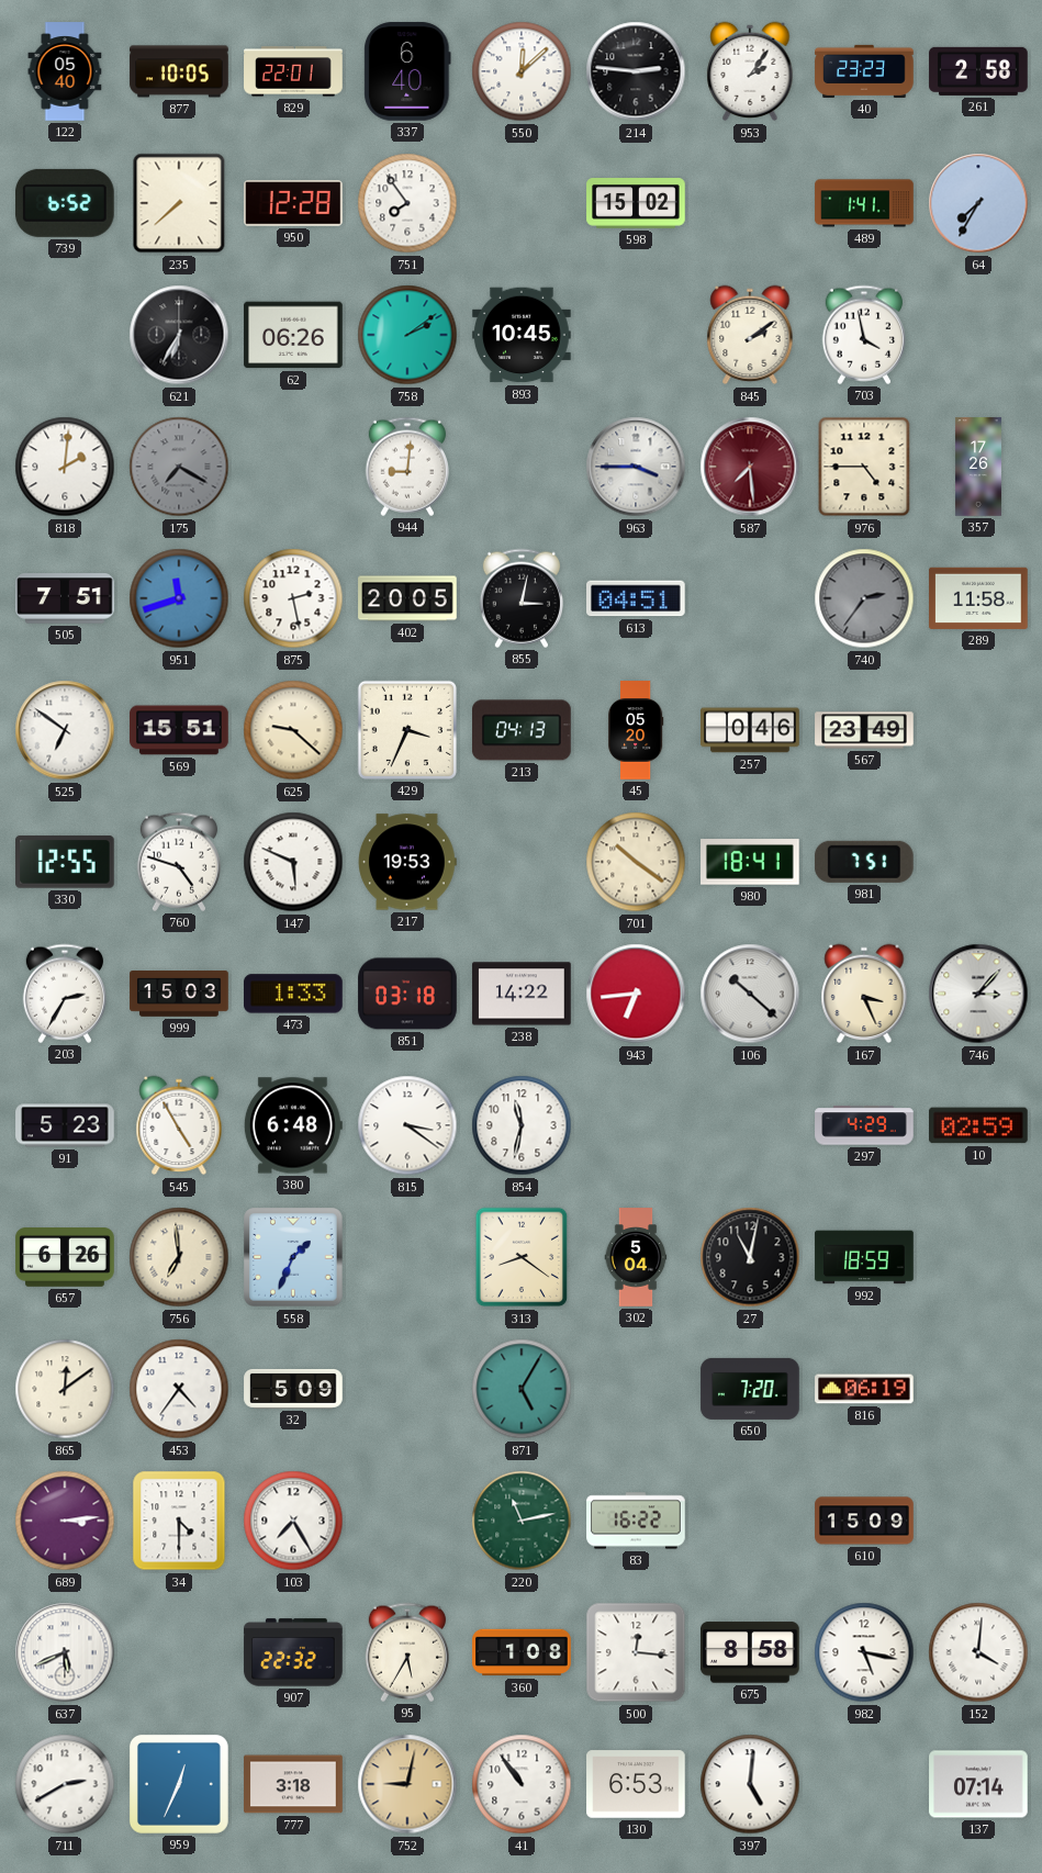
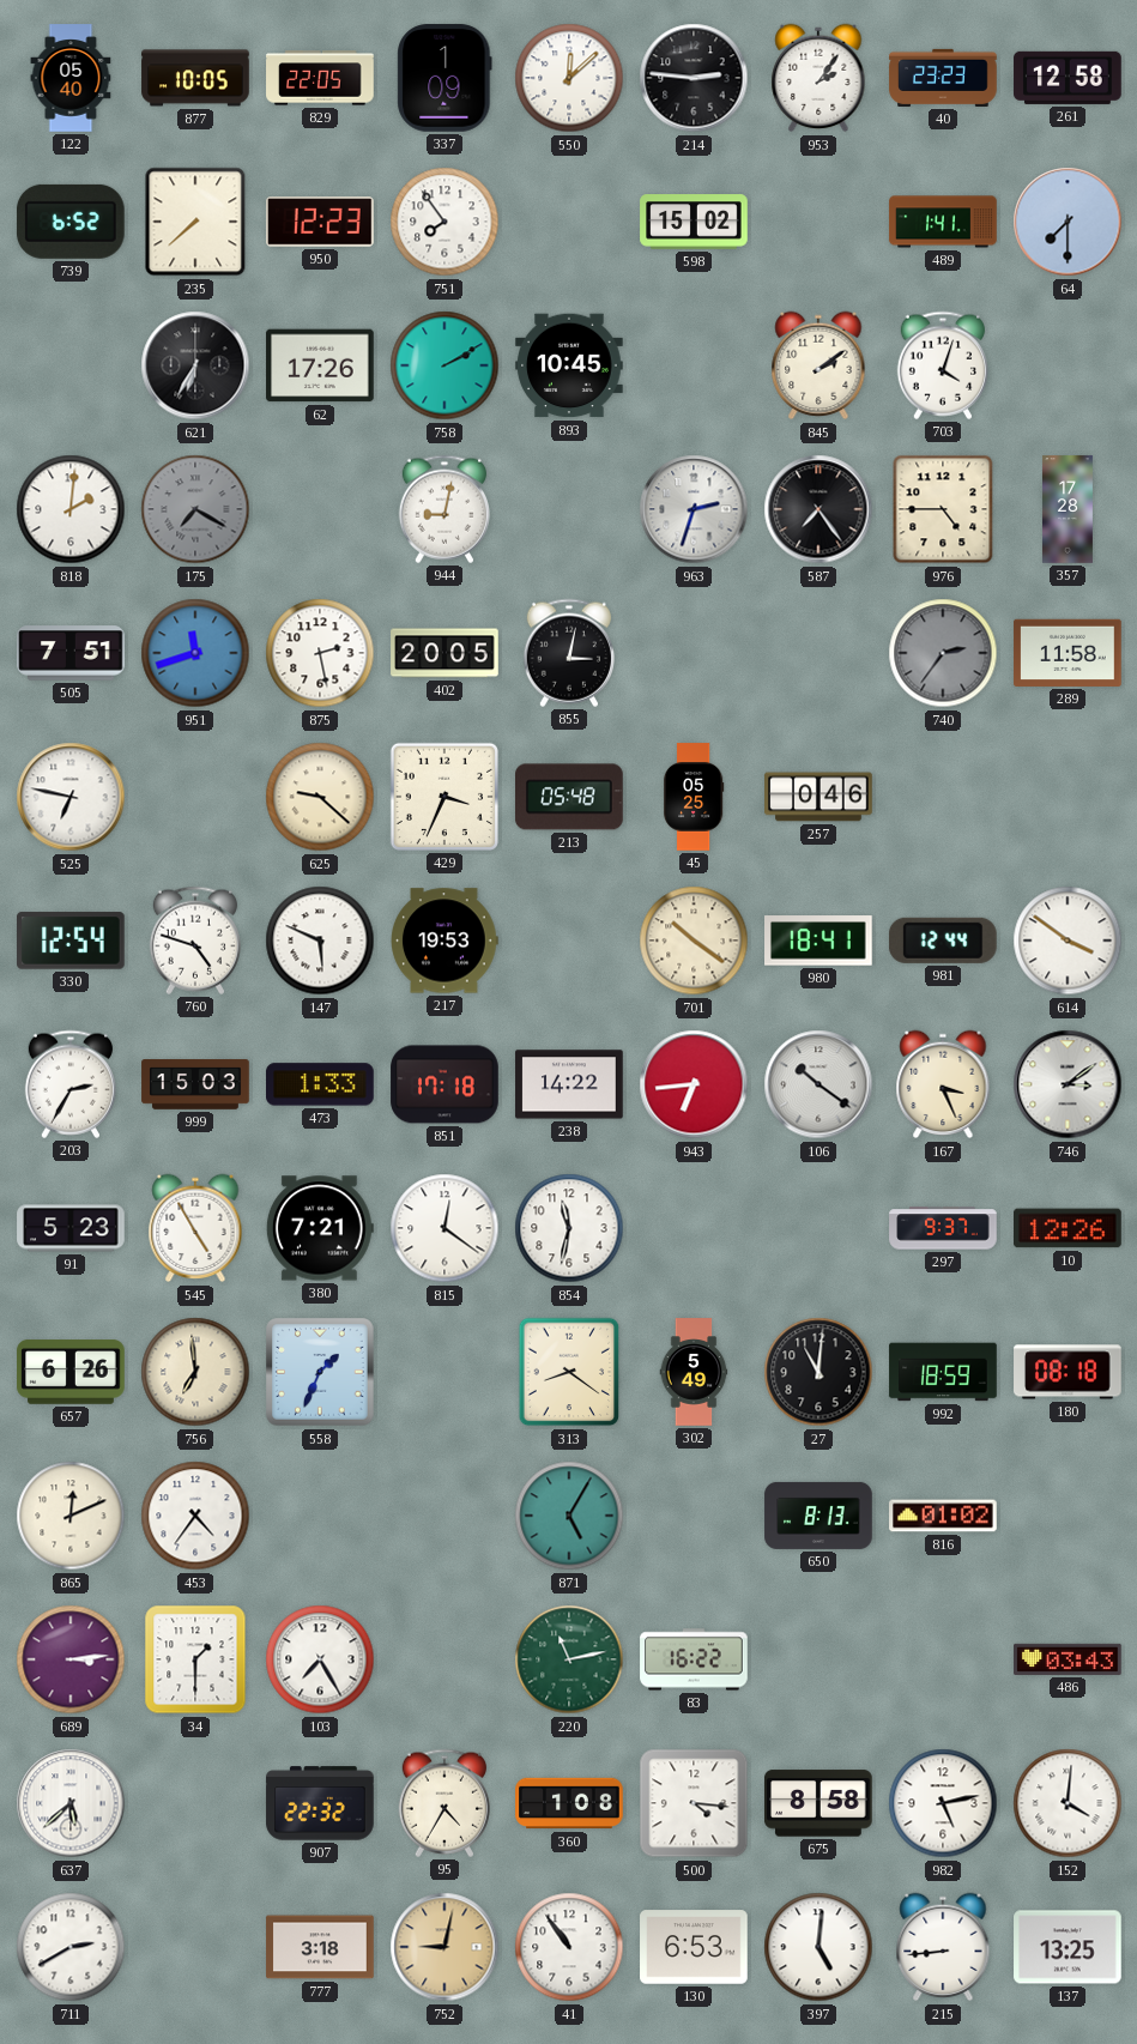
829: 22:01 -> 22:05
337: 6:40 -> 1:09
261: 2:58 -> 12:58
950: 12:28 -> 12:23
64: 7:35 -> 7:30
62: 06:26 -> 17:26
758: 2:09 -> 2:10
703: 3:58 -> 4:03
944: 9:01 -> 9:02
963: 3:45 -> 2:33
587: 7:29 -> 7:24
587 dial: burgundy -> black
357: 17:26 -> 17:28
613: 04:51 -> none
525: 6:51 -> 6:47
569: 15:51 -> none
213: 04:13 -> 05:48
45: 05:20 -> 05:25
567: 23:49 -> none
330: 12:55 -> 12:54
981: 7:51 -> 12:44
614: none -> 3:51
851: 03:18 -> 17:18
106: 10:22 -> 10:21
746: 3:07 -> 3:09
380: 6:48 -> 7:21
815: 3:21 -> 12:21
297: 4:29 -> 9:37
10: 02:59 -> 12:26
302: 5:04 -> 5:49
27: 11:02 -> 11:01
180: none -> 08:18
865: 12:09 -> 12:11
32: 5:09 -> none
650: 7:20 -> 8:13
816: 06:19 -> 01:02
34: 4:30 -> 1:30
610: 15:09 -> none
486: none -> 03:43
637: 5:41 -> 5:38
95: 5:35 -> 4:35
500: 12:16 -> 4:16
982: 5:17 -> 5:13
959: 12:34 -> none
215: none -> 8:44
137: 07:14 -> 13:25
